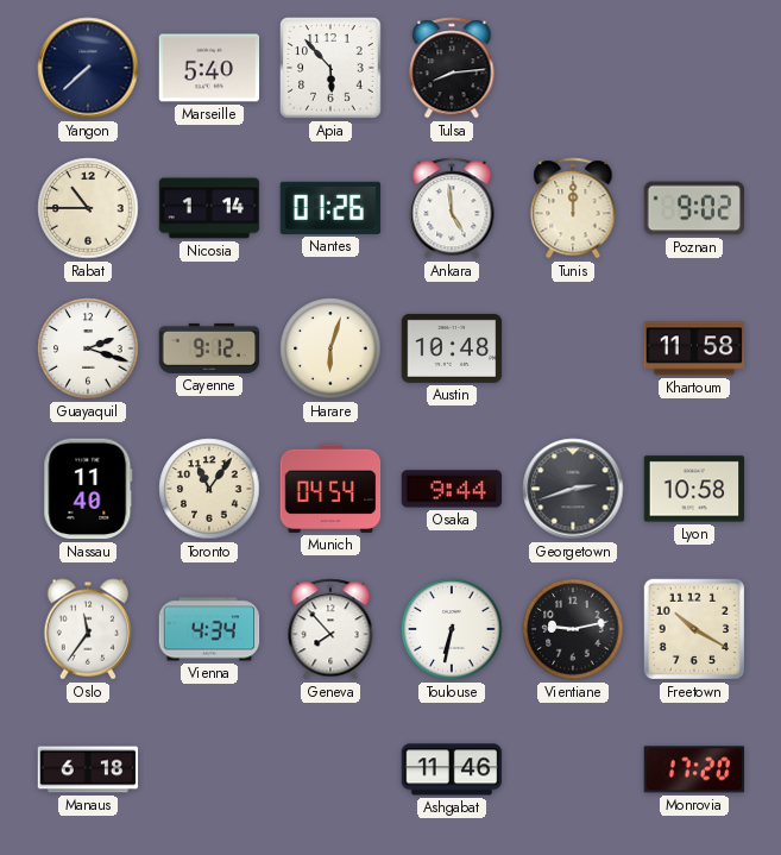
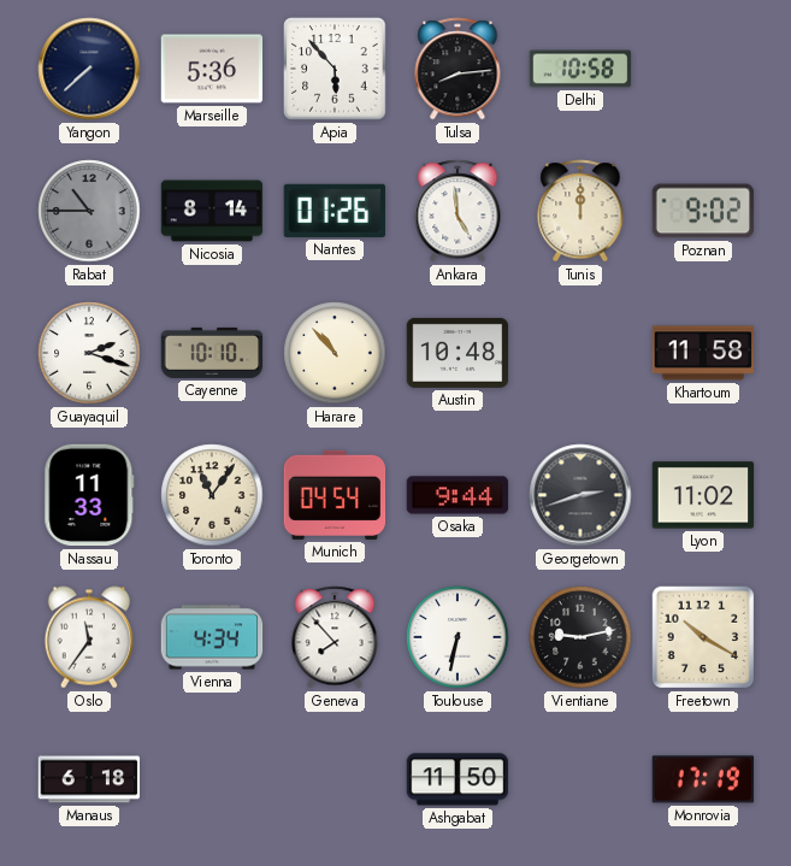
Marseille: 5:40 -> 5:36
Delhi: none -> 10:58
Rabat dial: cream -> grey
Nicosia: 1:14 -> 8:14
Cayenne: 9:12 -> 10:10
Harare: 6:03 -> 10:53
Nassau: 11:40 -> 11:33
Lyon: 10:58 -> 11:02
Ashgabat: 11:46 -> 11:50
Monrovia: 17:20 -> 17:19
